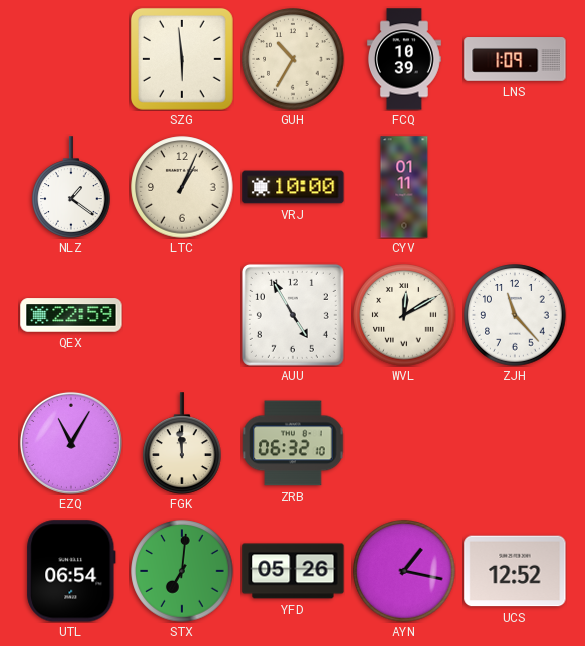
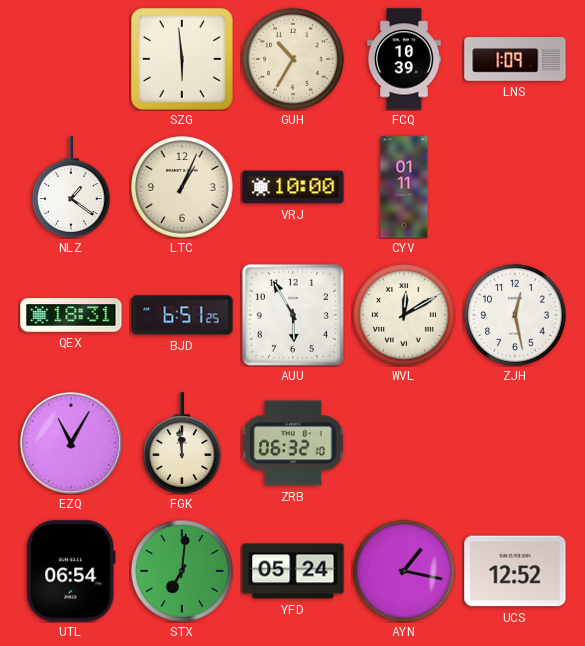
QEX: 22:59 -> 18:31
BJD: none -> 6:51
AUU: 4:55 -> 5:55
ZJH: 11:23 -> 12:28
YFD: 05:26 -> 05:24
